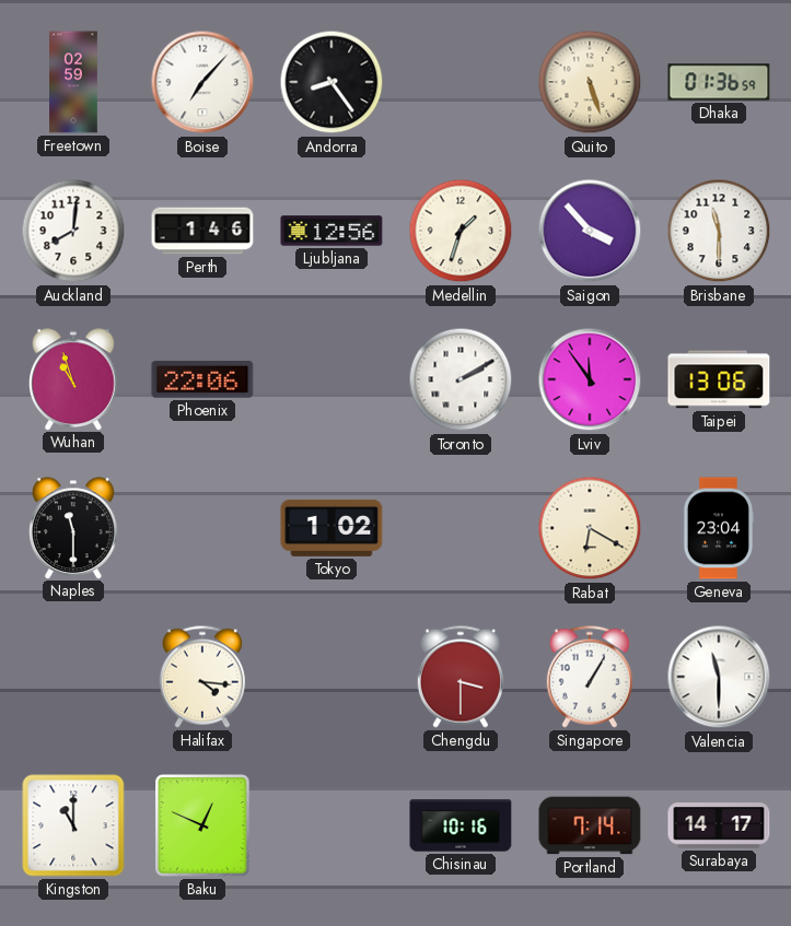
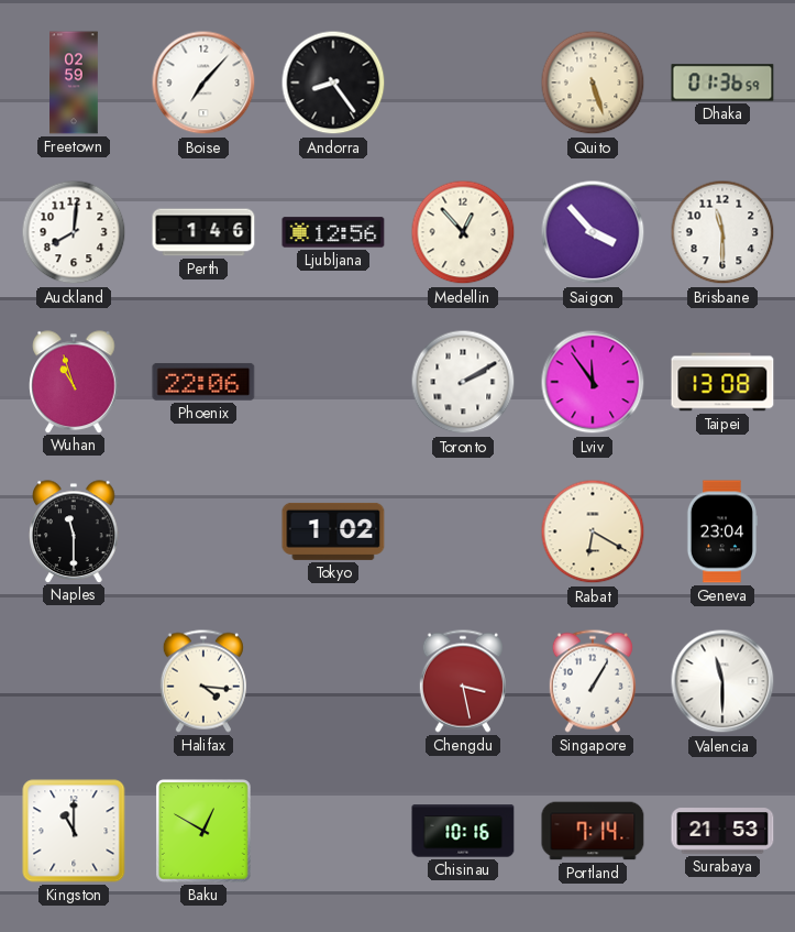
Medellin: 1:33 -> 12:53
Taipei: 13:06 -> 13:08
Chengdu: 3:30 -> 3:28
Baku: 12:49 -> 12:50
Surabaya: 14:17 -> 21:53
